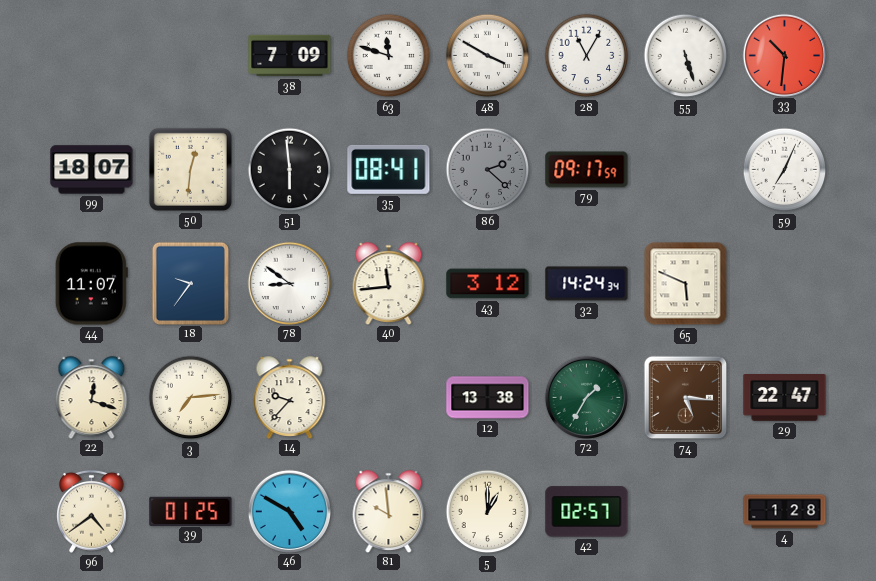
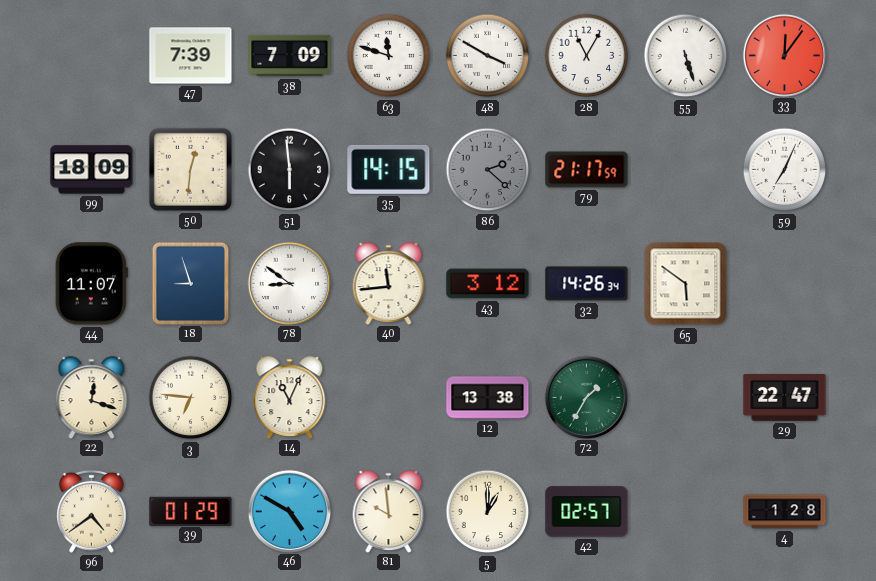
47: none -> 7:39
33: 10:31 -> 12:06
99: 18:07 -> 18:09
35: 08:41 -> 14:15
79: 09:17 -> 21:17
18: 9:36 -> 8:57
32: 14:24 -> 14:26
65: 5:49 -> 5:51
3: 7:14 -> 6:46
14: 9:37 -> 11:04
74: 5:16 -> none
39: 01:25 -> 01:29
